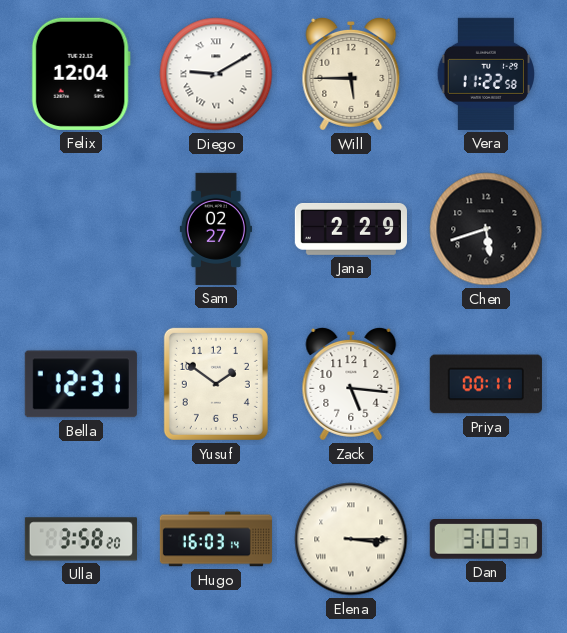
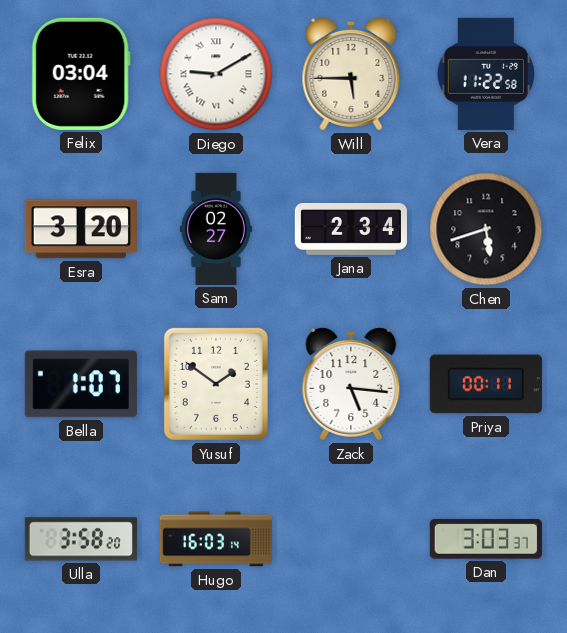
Felix: 12:04 -> 03:04
Esra: none -> 3:20
Jana: 2:29 -> 2:34
Bella: 12:31 -> 1:07
Elena: 3:15 -> none
